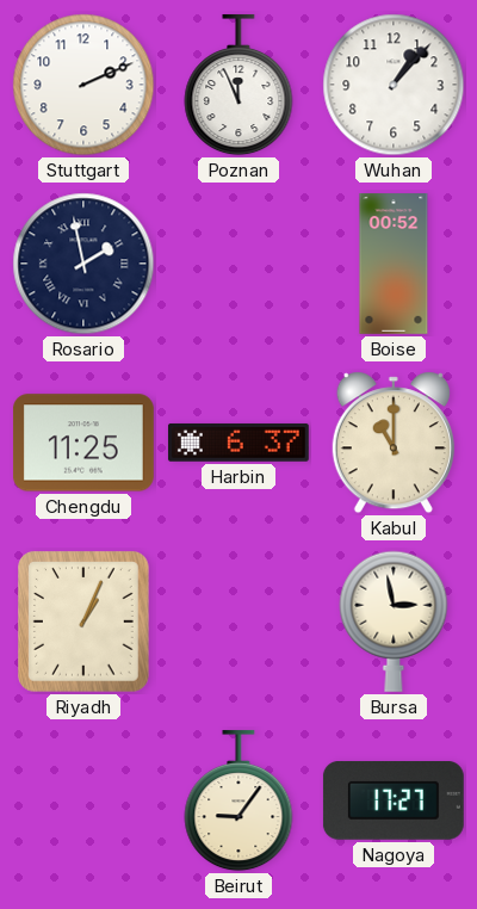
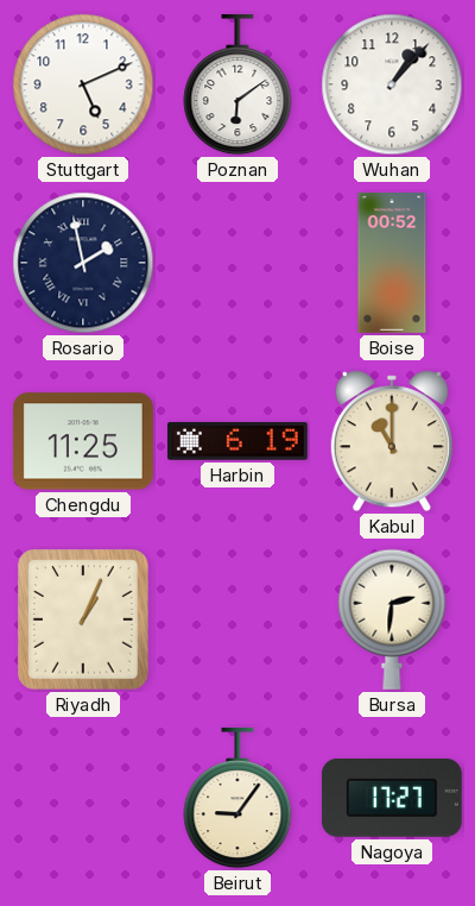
Stuttgart: 2:11 -> 5:11
Poznan: 11:56 -> 6:09
Harbin: 6:37 -> 6:19
Bursa: 2:58 -> 2:31
